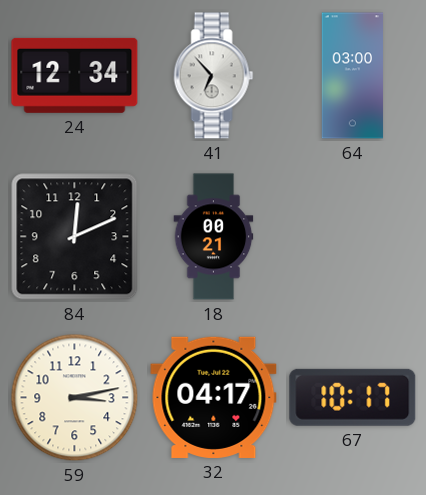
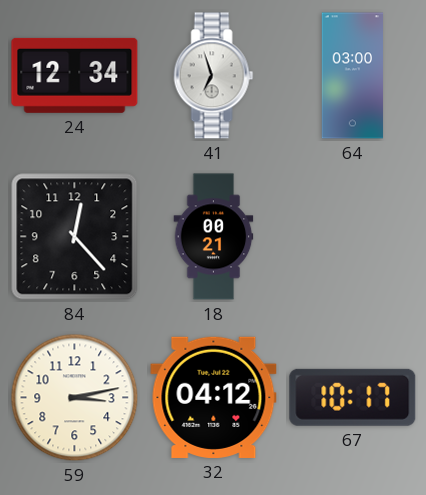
41: 6:53 -> 6:57
84: 12:11 -> 12:23
32: 04:17 -> 04:12
